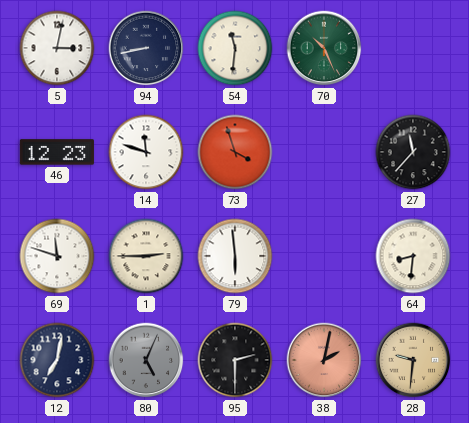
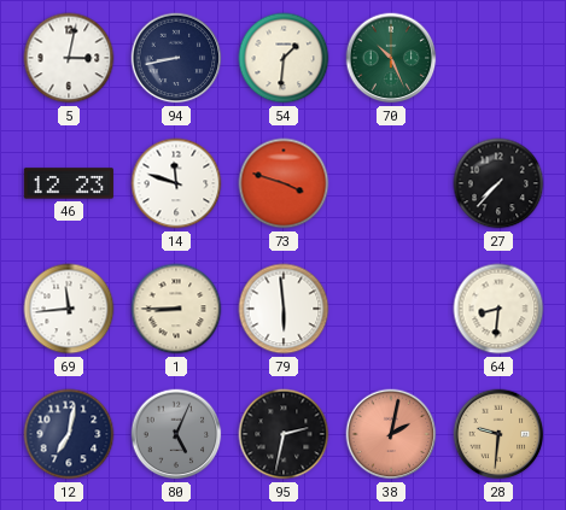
54: 11:31 -> 1:31
73: 3:57 -> 3:48
27: 11:37 -> 7:37
69: 11:48 -> 11:44
1: 2:45 -> 8:45
95: 2:30 -> 2:32
